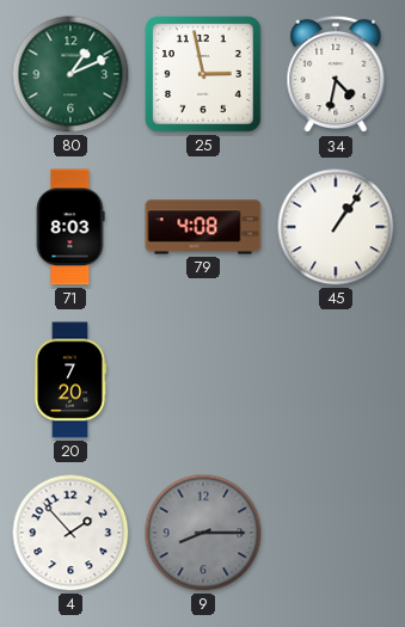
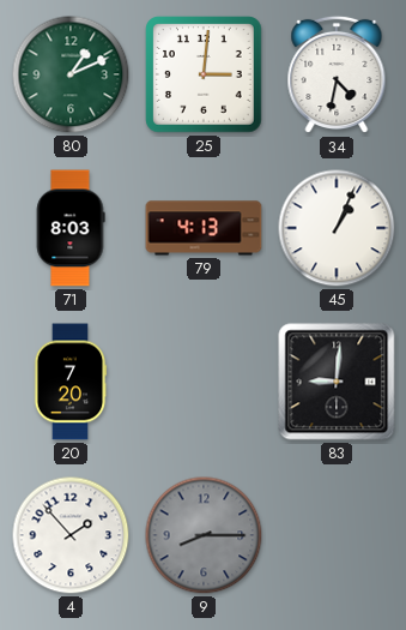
25: 2:58 -> 3:01
79: 4:08 -> 4:13
45: 1:06 -> 1:04
83: none -> 9:01
